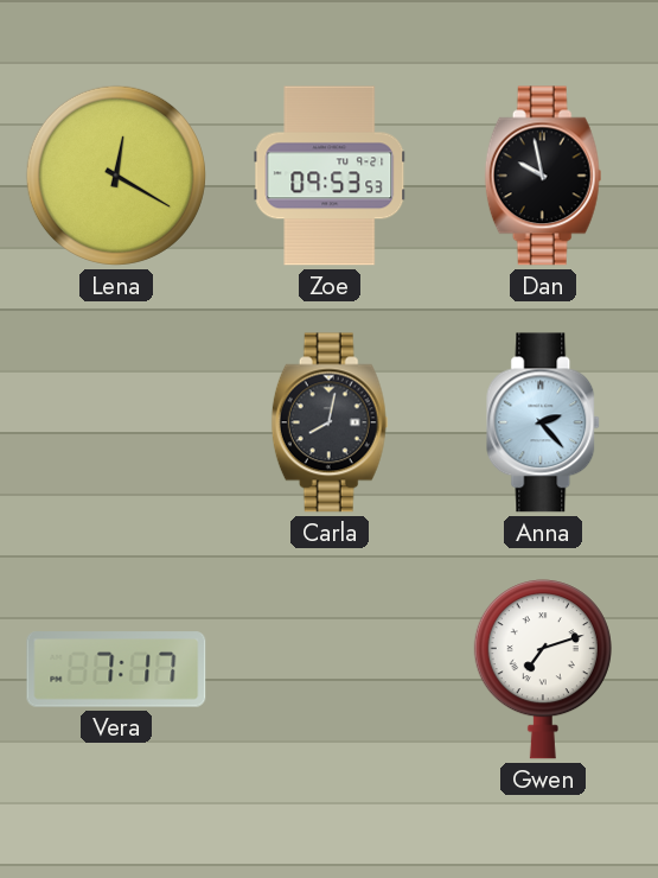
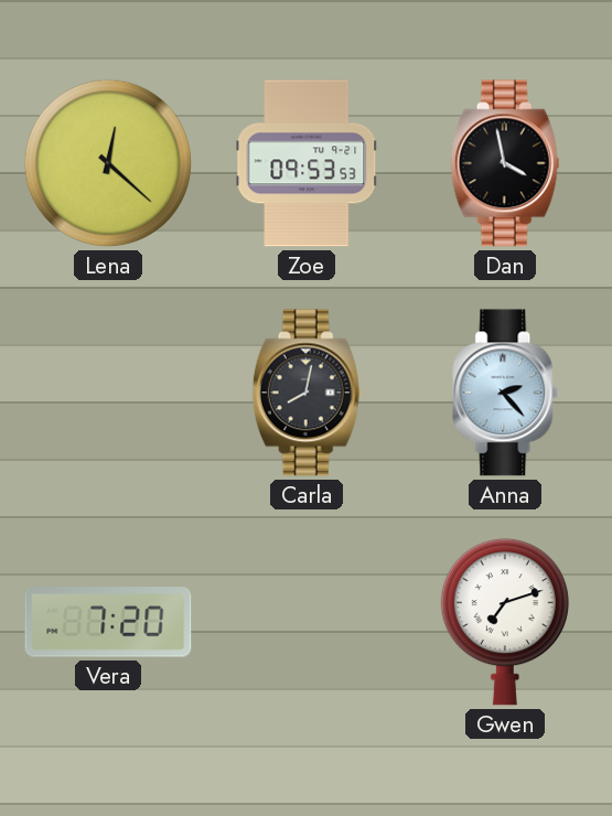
Lena: 12:20 -> 12:22
Dan: 9:58 -> 3:58
Vera: 7:17 -> 7:20
